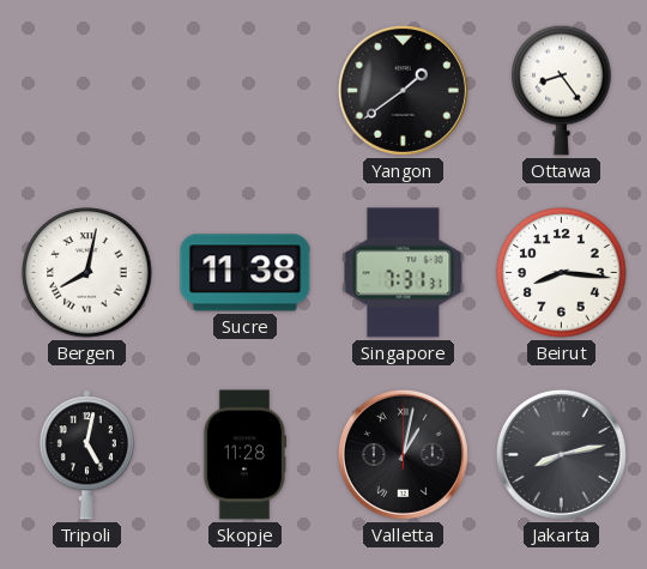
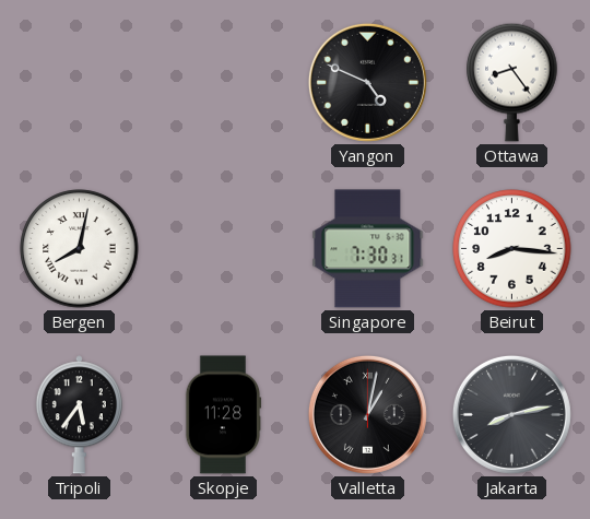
Yangon: 1:39 -> 4:49
Sucre: 11:38 -> none
Singapore: 7:31 -> 7:30
Tripoli: 5:02 -> 5:36
